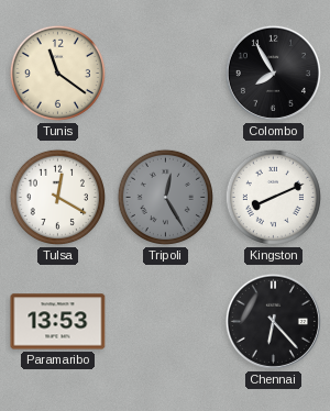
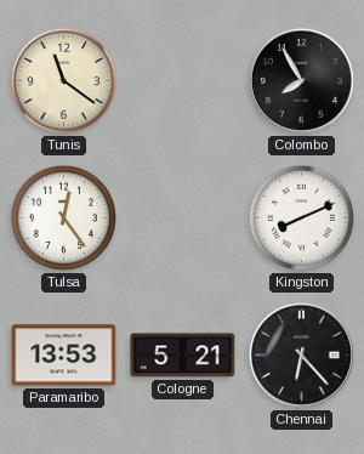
Tulsa: 12:20 -> 12:24
Tripoli: 12:25 -> none
Cologne: none -> 5:21
